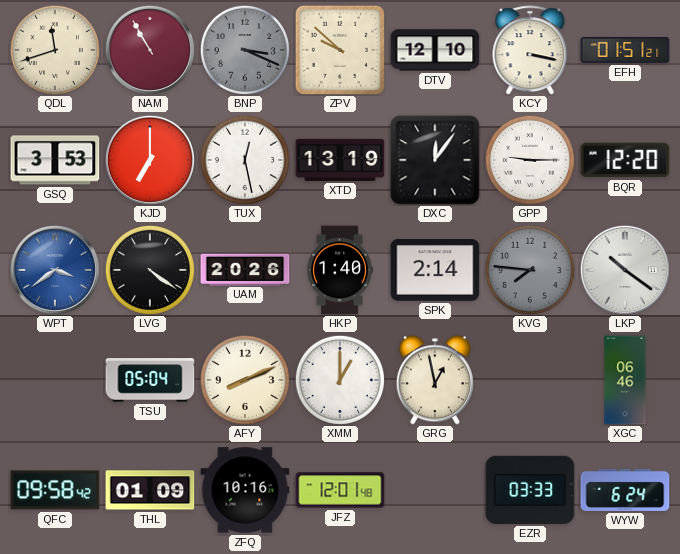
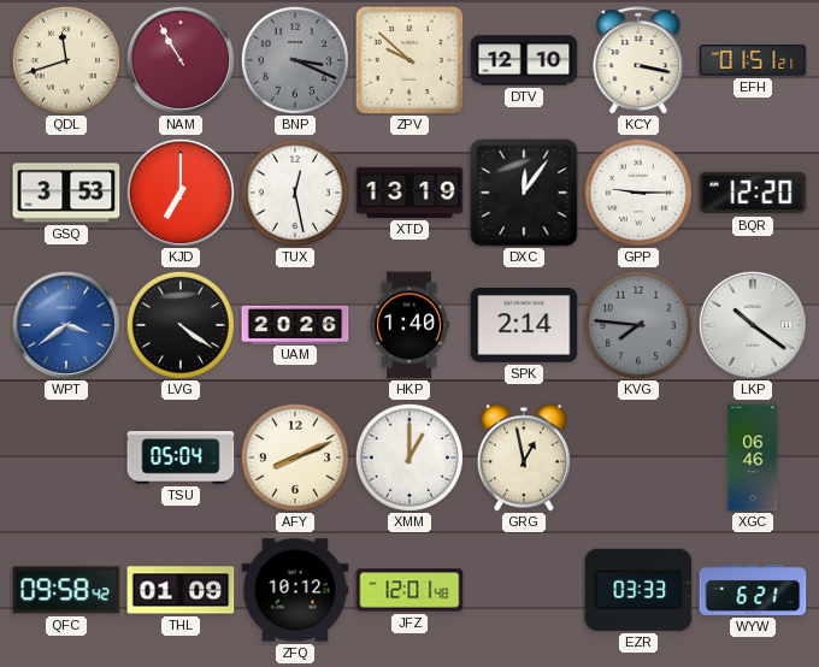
ZFQ: 10:16 -> 10:12
WYW: 6:24 -> 6:21
